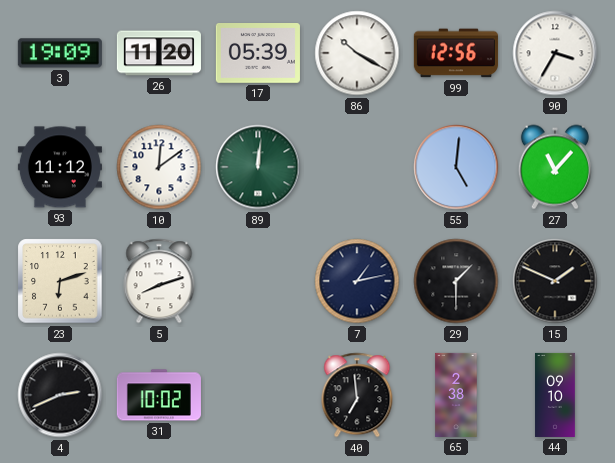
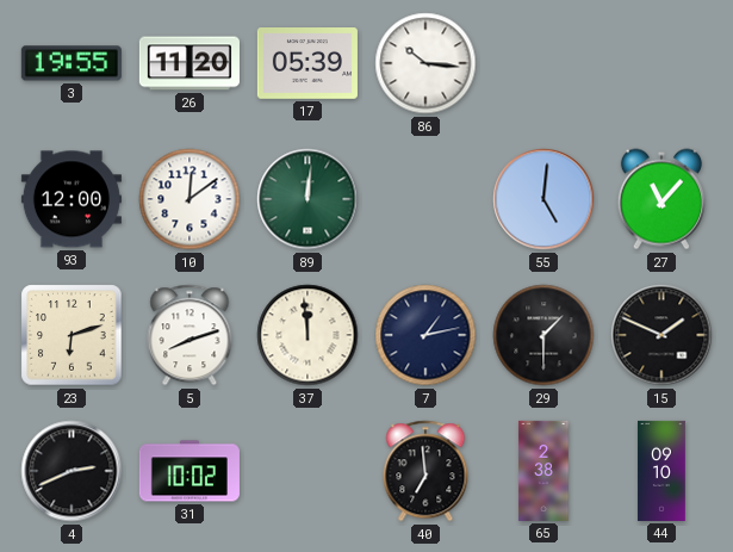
3: 19:09 -> 19:55
86: 10:20 -> 10:16
99: 12:56 -> none
90: 3:35 -> none
93: 11:12 -> 12:00
37: none -> 11:59
